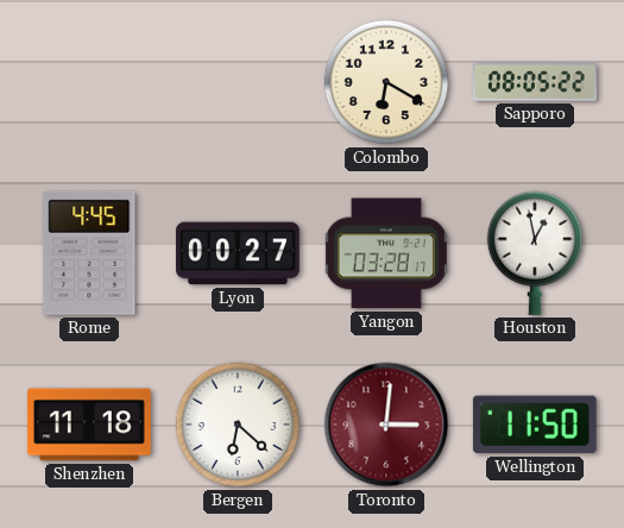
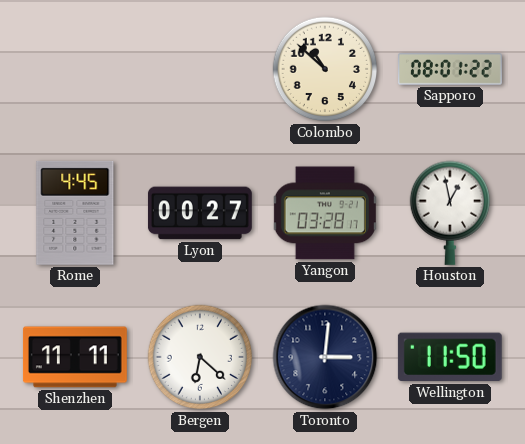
Colombo: 6:20 -> 10:52
Sapporo: 08:05 -> 08:01
Shenzhen: 11:18 -> 11:11
Toronto dial: burgundy -> navy
